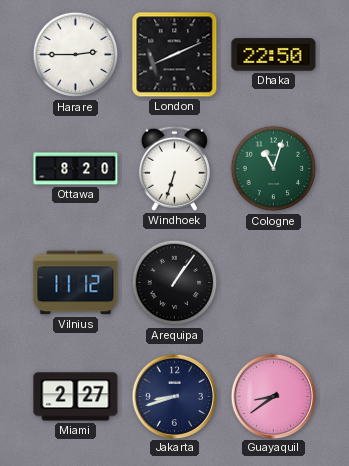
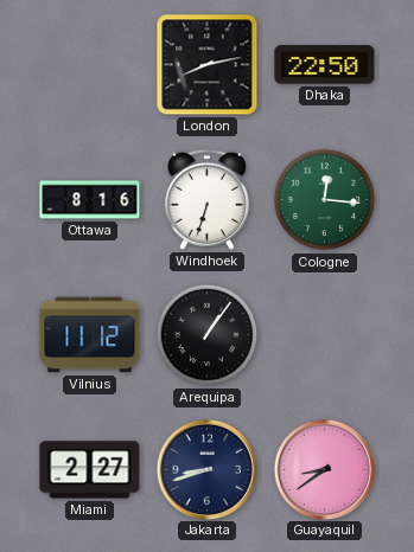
Harare: 2:45 -> none
London: 8:11 -> 8:13
Ottawa: 8:20 -> 8:16
Cologne: 11:03 -> 12:16
